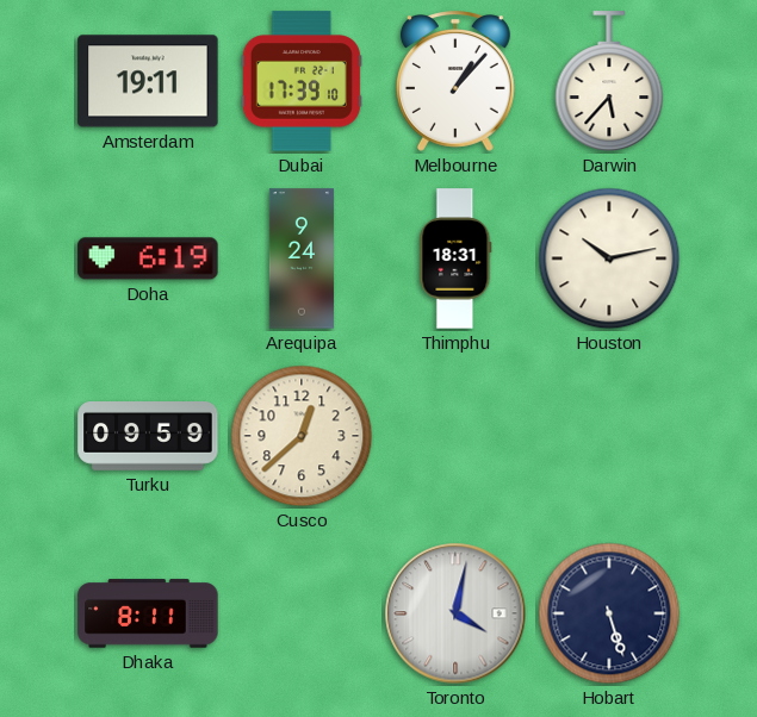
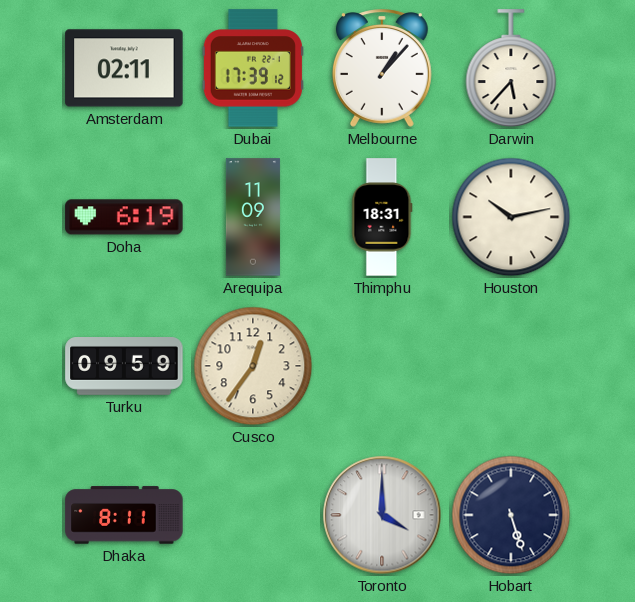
Amsterdam: 19:11 -> 02:11
Dubai: 17:39:10 -> 17:39:12
Arequipa: 9:24 -> 11:09
Cusco: 12:38 -> 12:36
Toronto: 4:02 -> 4:00
